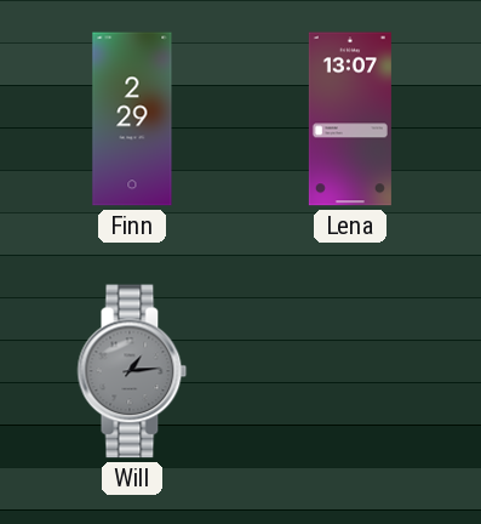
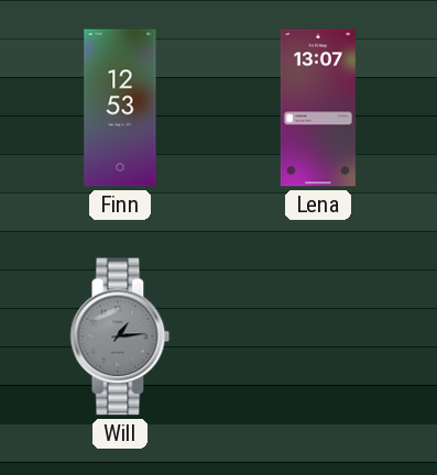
Finn: 2:29 -> 12:53
